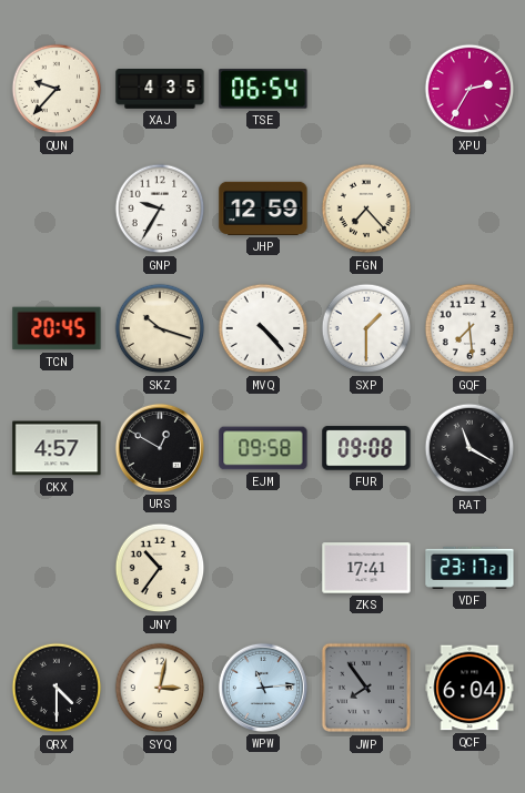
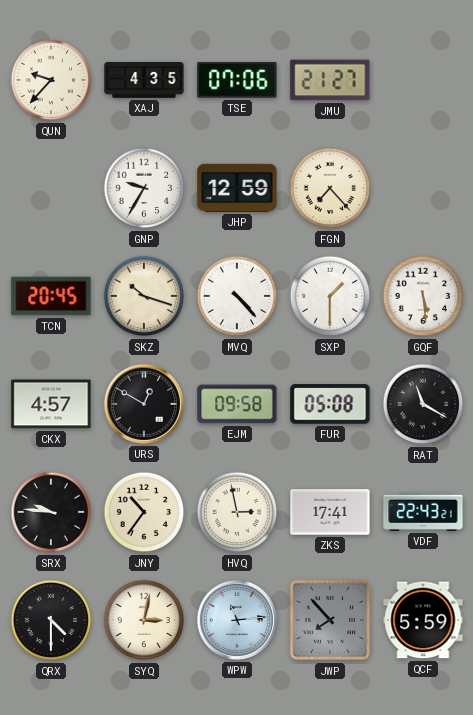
TSE: 06:54 -> 07:06
JMU: none -> 21:27
XPU: 2:35 -> none
GQF: 7:29 -> 5:29
FUR: 09:08 -> 05:08
SRX: none -> 9:46
HVQ: none -> 2:58
VDF: 23:17 -> 22:43
JWP: 7:54 -> 7:53
QCF: 6:04 -> 5:59
